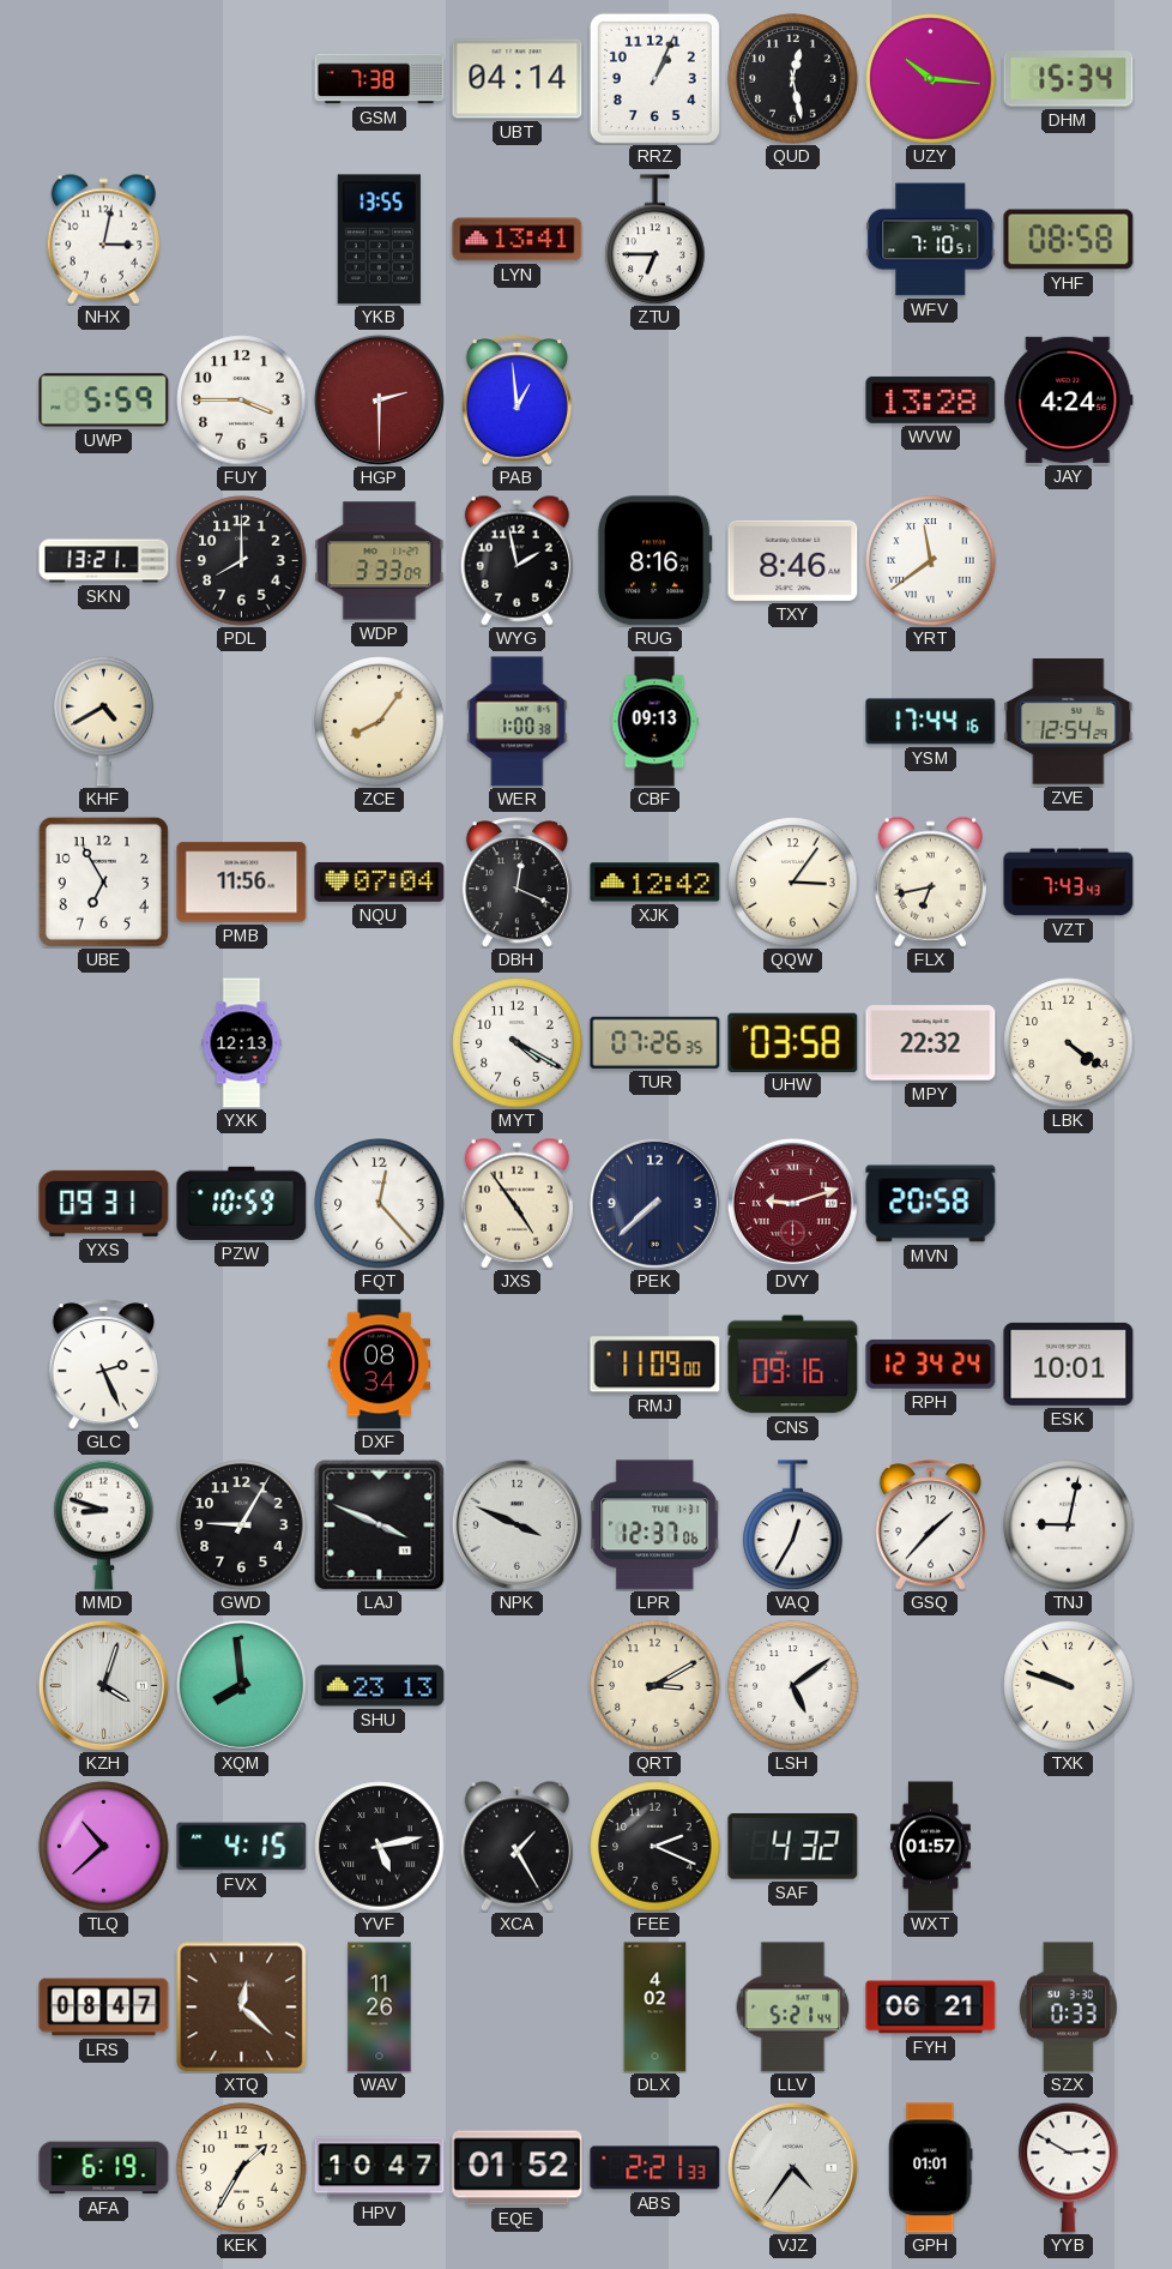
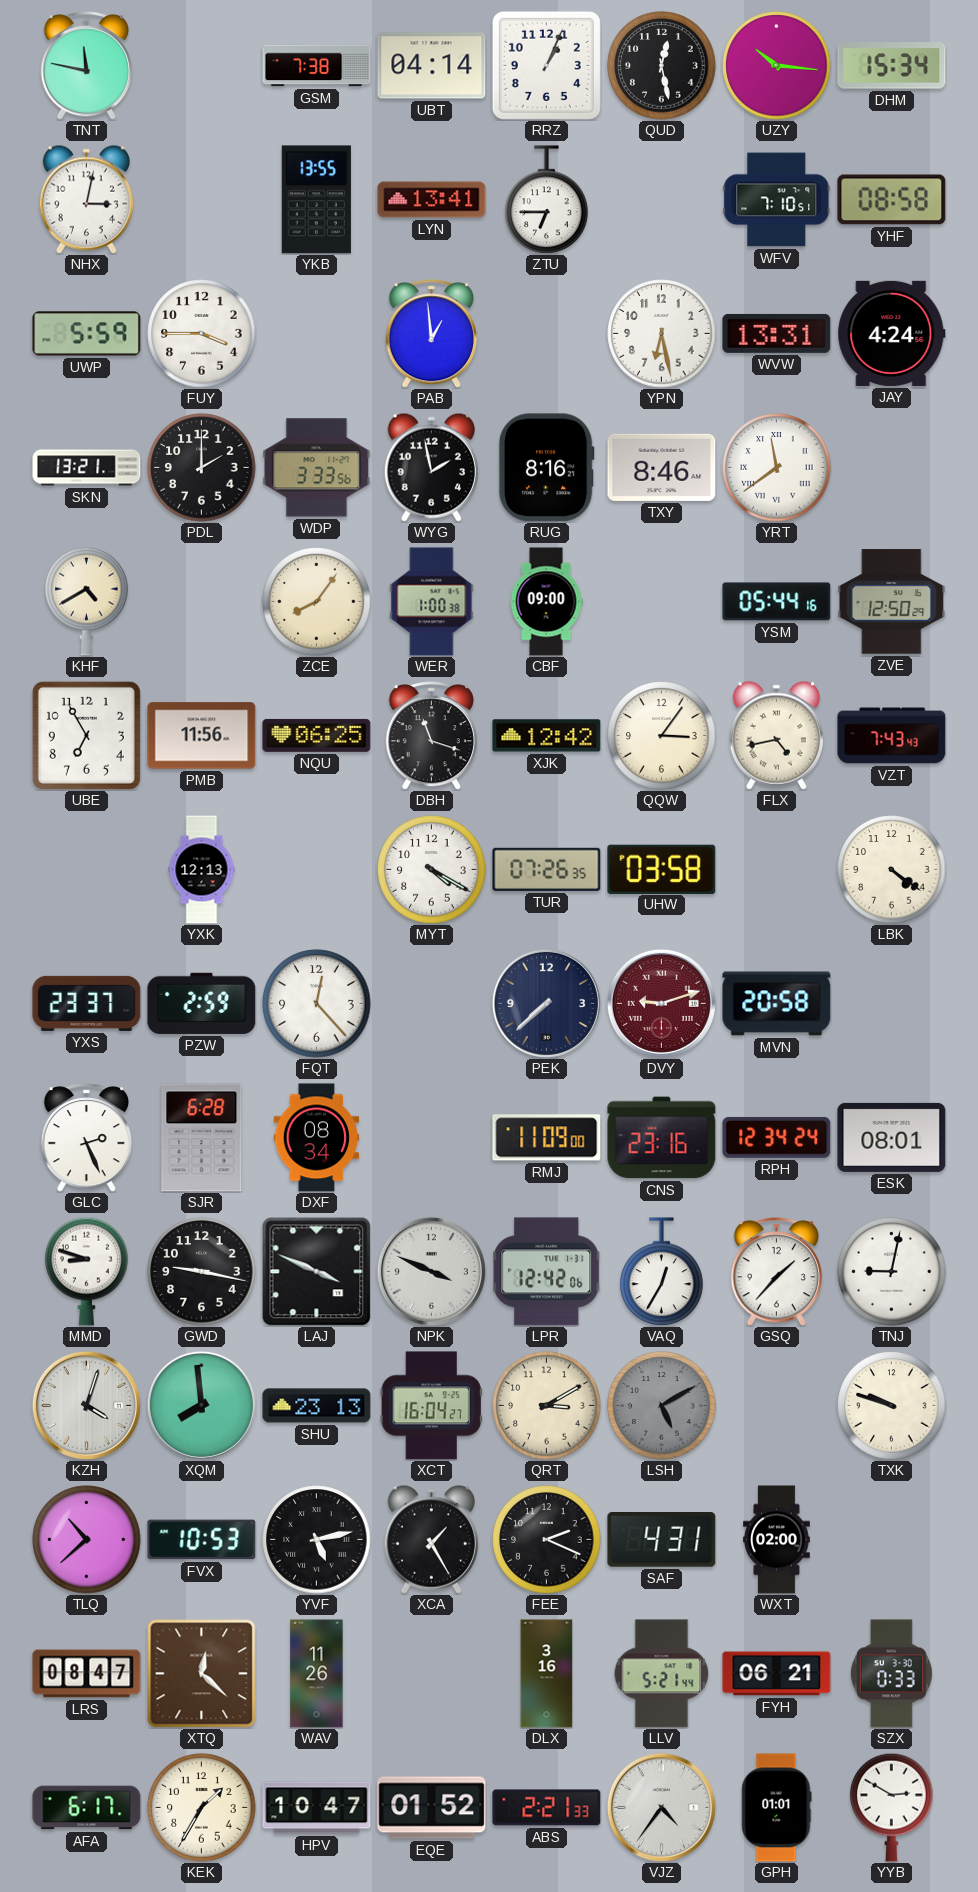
TNT: none -> 11:47
HGP: 2:30 -> none
YPN: none -> 6:28
WVW: 13:28 -> 13:31
PDL: 8:00 -> 2:00
WDP: 3:33:09 -> 3:33:56
CBF: 09:13 -> 09:00
YSM: 17:44 -> 05:44
ZVE: 12:54 -> 12:50
NQU: 07:04 -> 06:25
DBH: 12:19 -> 11:18
FLX: 6:43 -> 4:43
MPY: 22:32 -> none
YXS: 09:31 -> 23:37
PZW: 10:59 -> 2:59
JXS: 4:54 -> none
SJR: none -> 6:28
CNS: 09:16 -> 23:16
ESK: 10:01 -> 08:01
GWD: 9:05 -> 9:17
LPR: 12:37 -> 12:42
XCT: none -> 16:04
LSH: 5:09 -> 5:10
LSH dial: white -> grey
FVX: 4:15 -> 10:53
SAF: 4:32 -> 4:31
WXT: 01:57 -> 02:00
DLX: 4:02 -> 3:16
AFA: 6:19 -> 6:17
